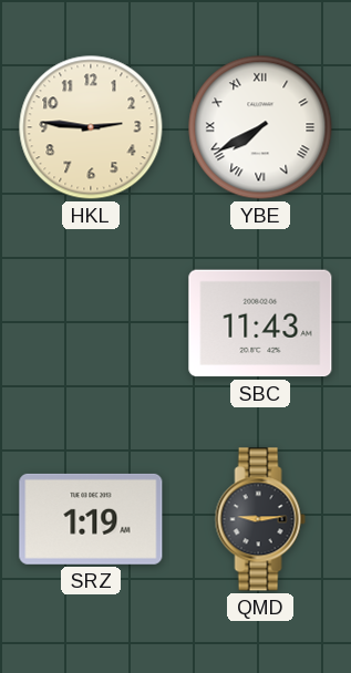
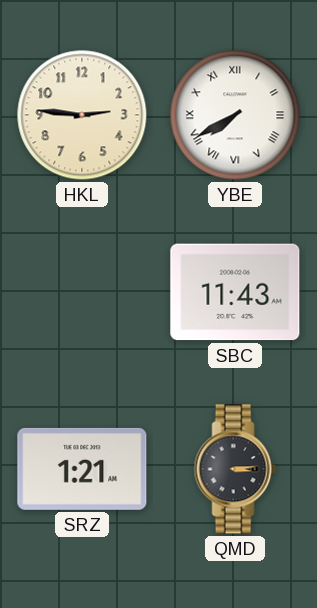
SRZ: 1:19 -> 1:21
QMD: 9:14 -> 3:14
